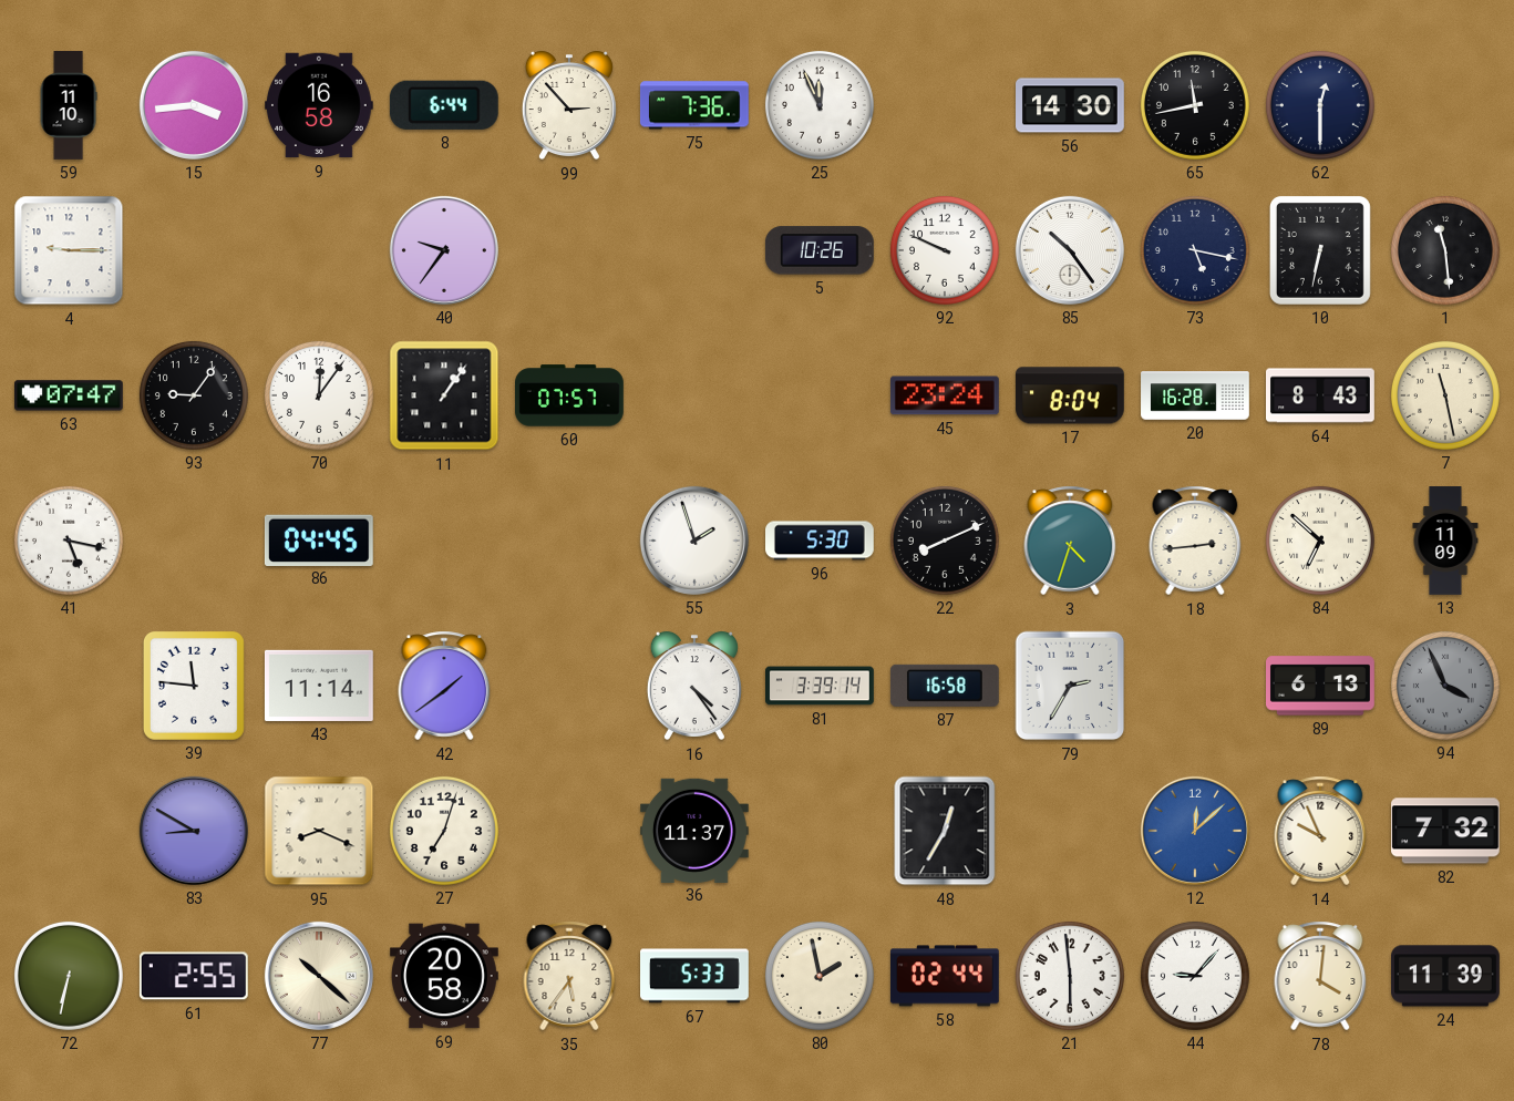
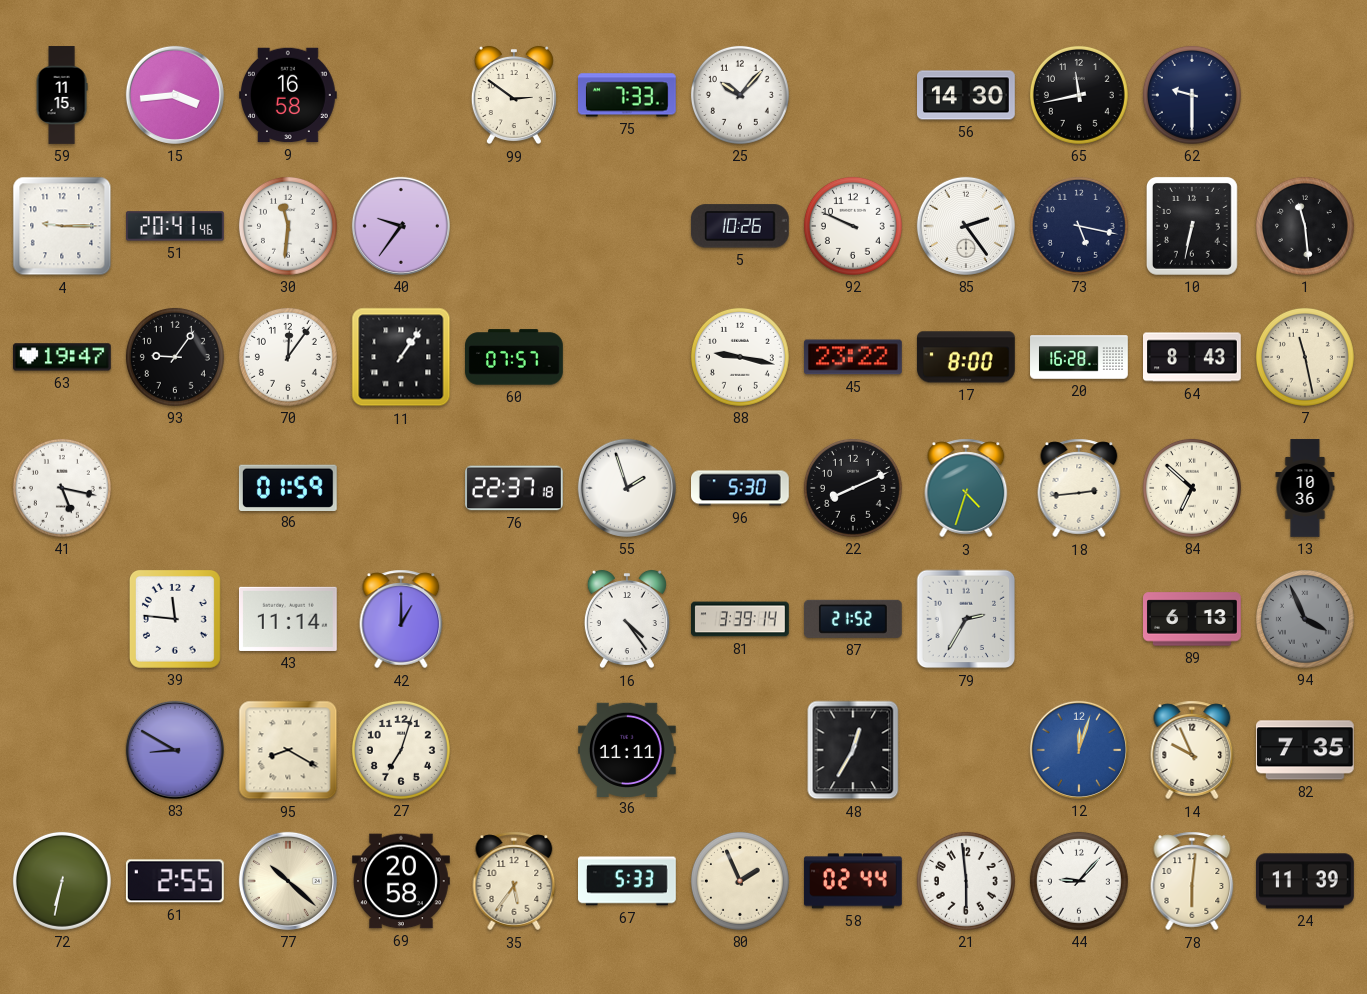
59: 11:10 -> 11:15
8: 6:44 -> none
99: 2:53 -> 2:51
75: 7:36 -> 7:33
25: 11:56 -> 10:07
62: 12:30 -> 9:30
51: none -> 20:41
30: none -> 11:31
85: 10:24 -> 2:24
63: 07:47 -> 19:47
88: none -> 9:17
45: 23:24 -> 23:22
17: 8:04 -> 8:00
86: 04:45 -> 01:59
76: none -> 22:37
13: 11:09 -> 10:36
42: 1:39 -> 1:00
87: 16:58 -> 21:52
95: 8:19 -> 8:20
36: 11:37 -> 11:11
12: 12:08 -> 12:03
82: 7:32 -> 7:35
80: 1:58 -> 1:56
78: 4:01 -> 6:01
